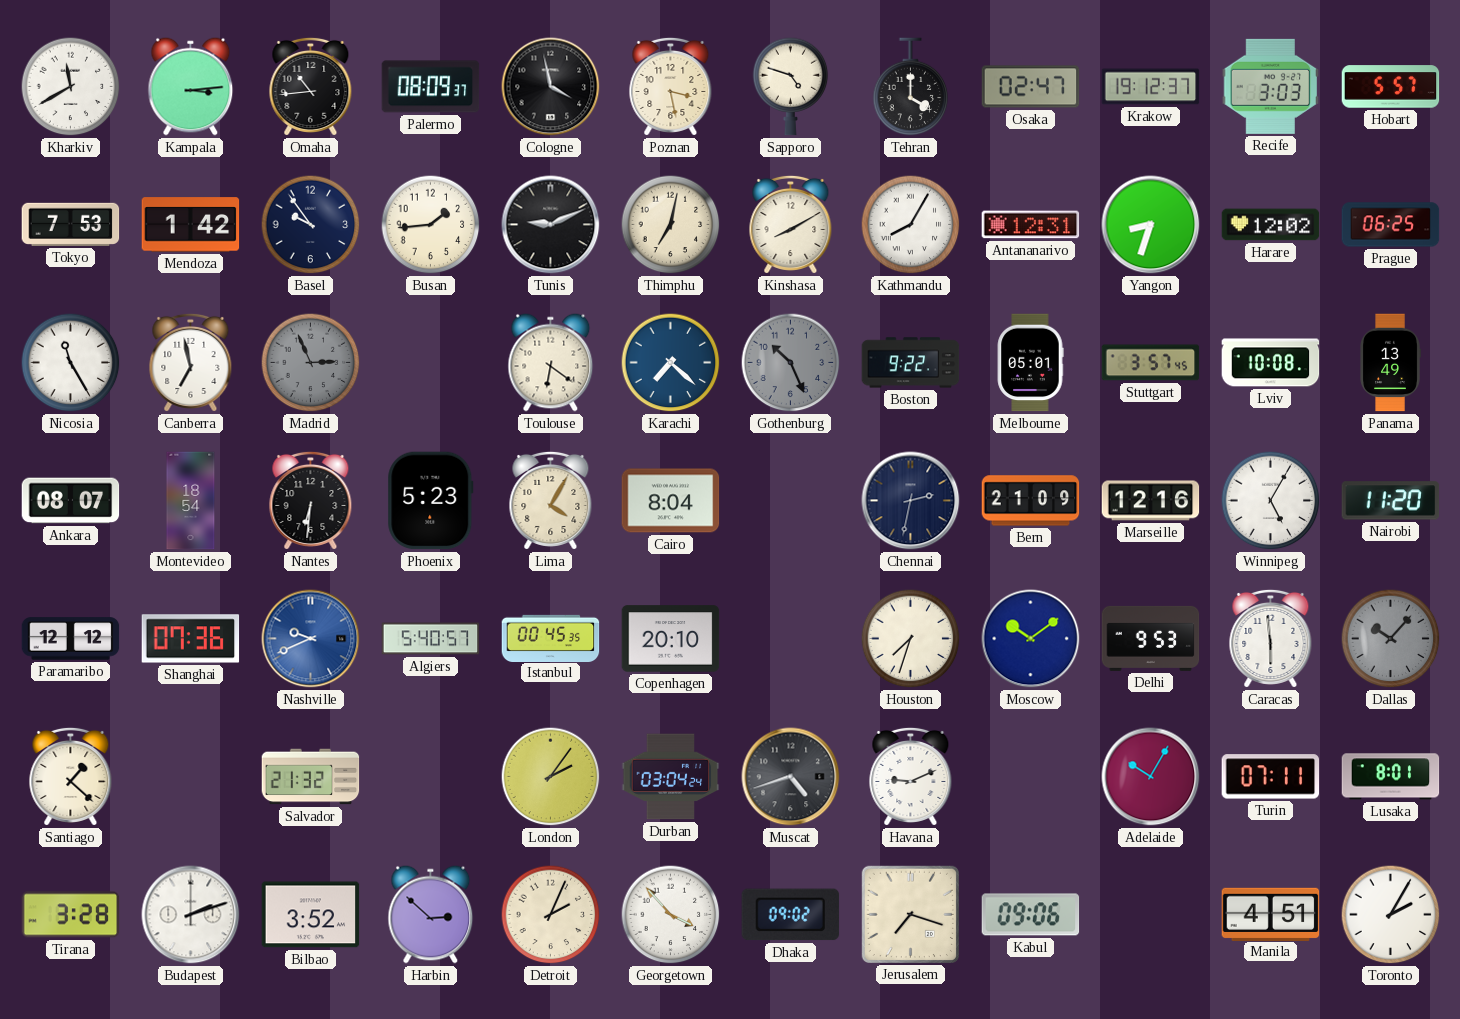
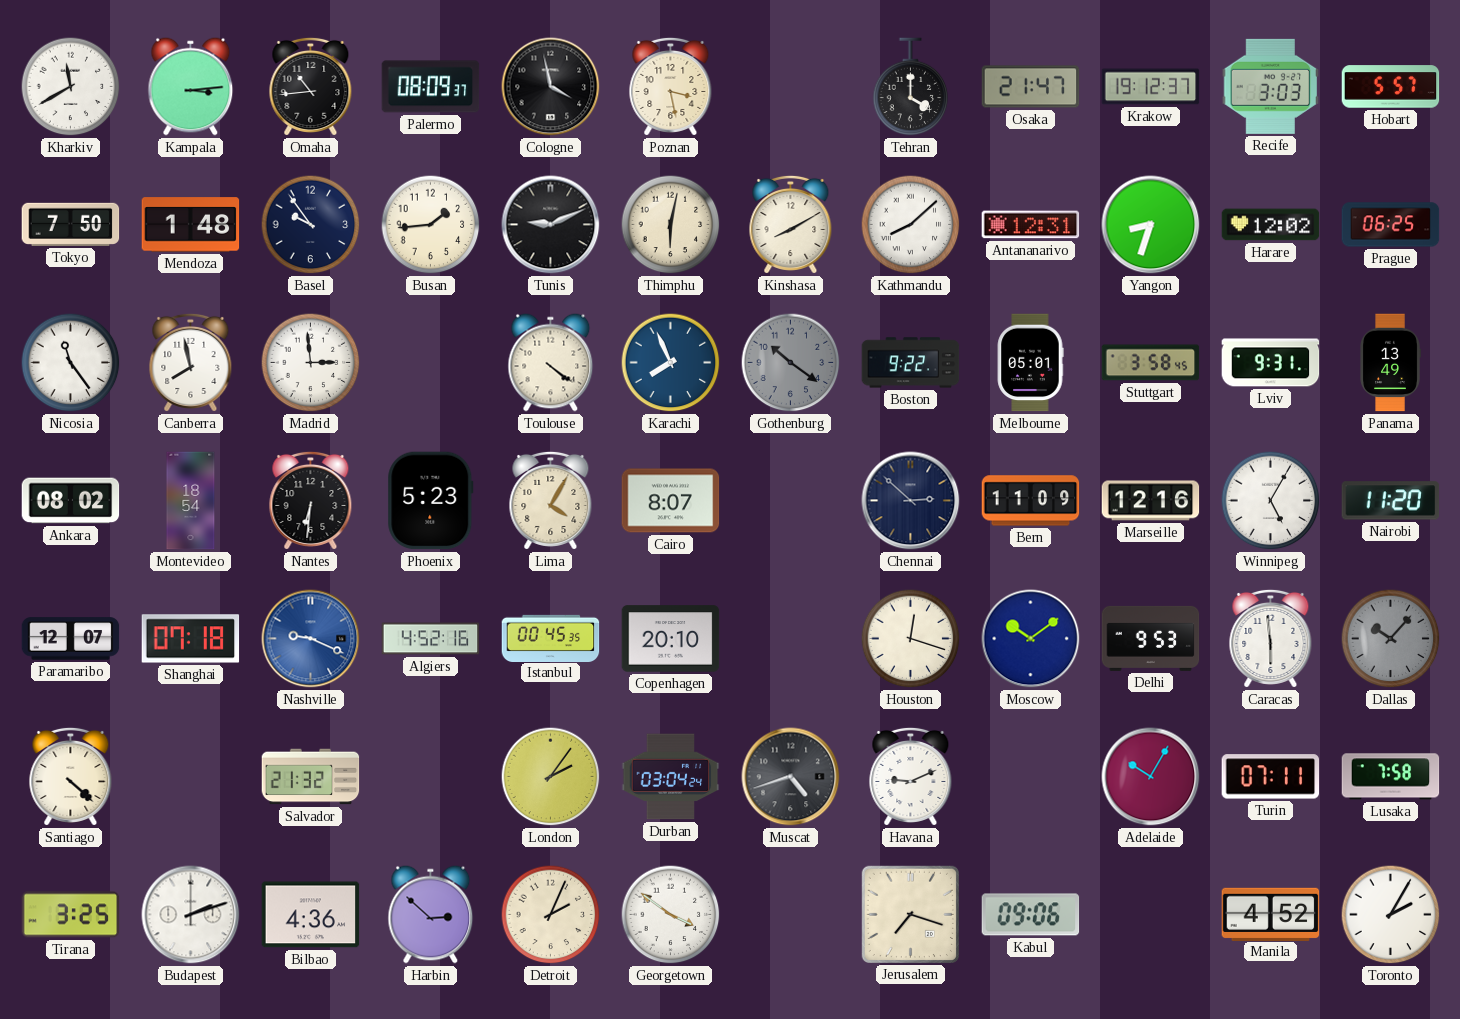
Sapporo: 4:48 -> none
Osaka: 02:47 -> 21:47
Tokyo: 7:53 -> 7:50
Mendoza: 1:42 -> 1:48
Thimphu: 7:02 -> 6:02
Kathmandu: 8:05 -> 8:08
Nicosia: 11:25 -> 11:24
Canberra: 6:58 -> 7:58
Madrid: 2:56 -> 2:59
Madrid dial: grey -> white
Toulouse: 6:21 -> 4:21
Karachi: 7:22 -> 7:56
Gothenburg: 10:26 -> 10:21
Stuttgart: 3:57 -> 3:58
Lviv: 10:08 -> 9:31
Ankara: 08:07 -> 08:02
Cairo: 8:04 -> 8:07
Chennai: 2:32 -> 2:52
Bern: 21:09 -> 11:09
Paramaribo: 12:12 -> 12:07
Shanghai: 07:36 -> 07:18
Nashville: 9:41 -> 9:19
Algiers: 5:40 -> 4:52
Houston: 7:33 -> 12:18
Santiago: 1:22 -> 4:22
Lusaka: 8:01 -> 7:58
Tirana: 3:28 -> 3:25
Bilbao: 3:52 -> 4:36
Georgetown: 3:53 -> 3:51
Dhaka: 09:02 -> none
Manila: 4:51 -> 4:52
